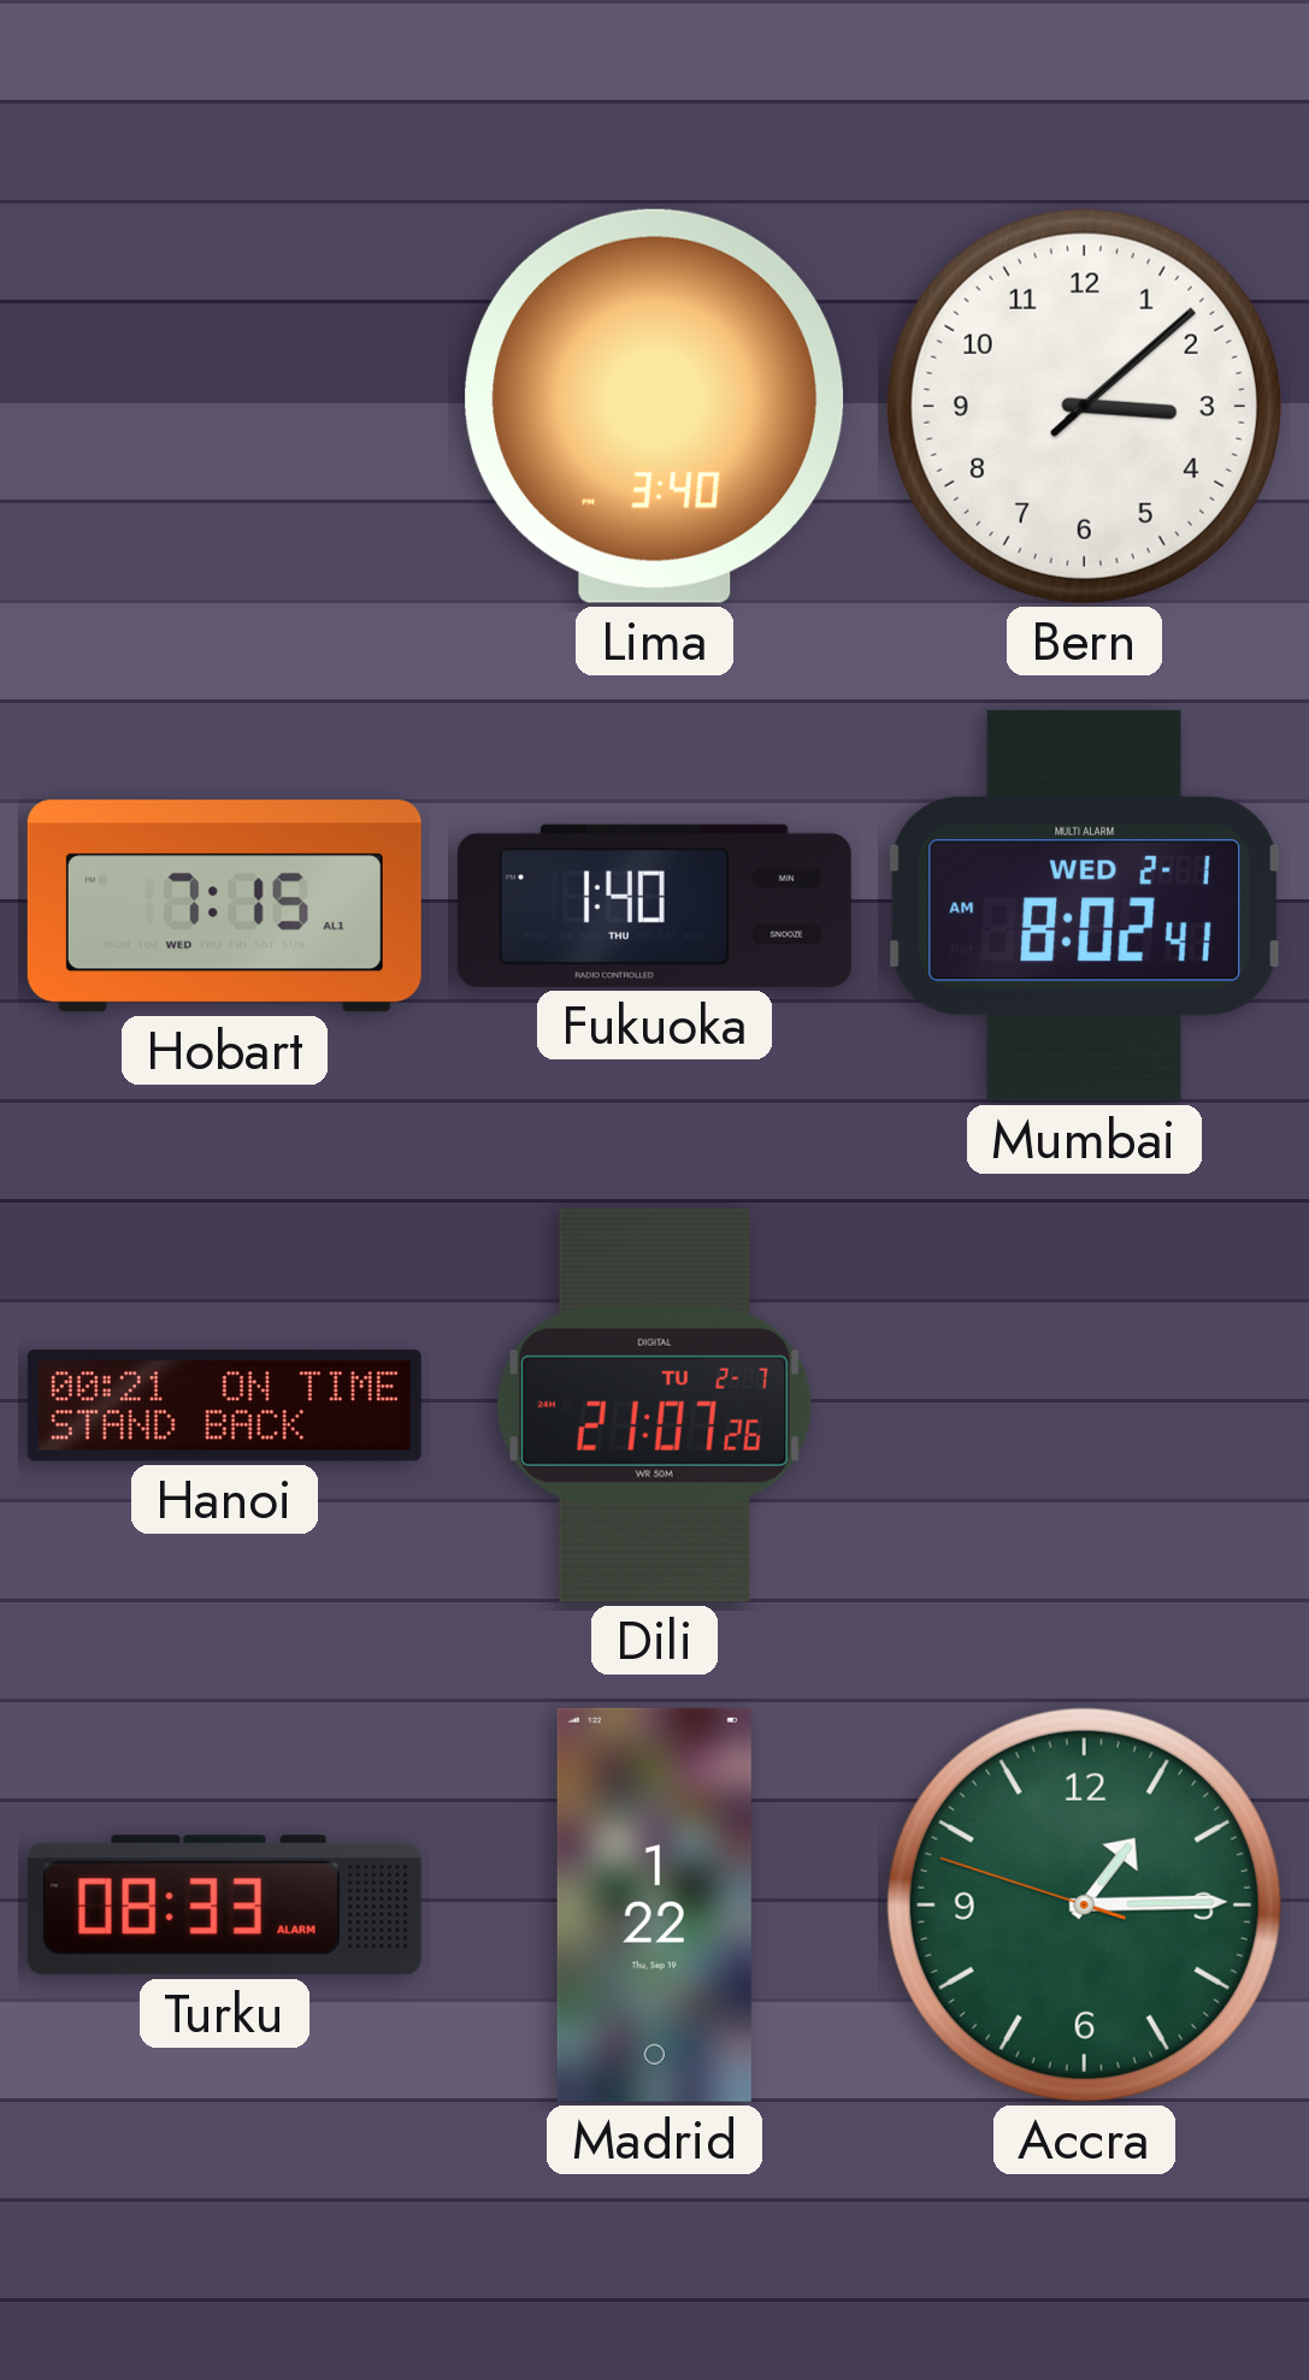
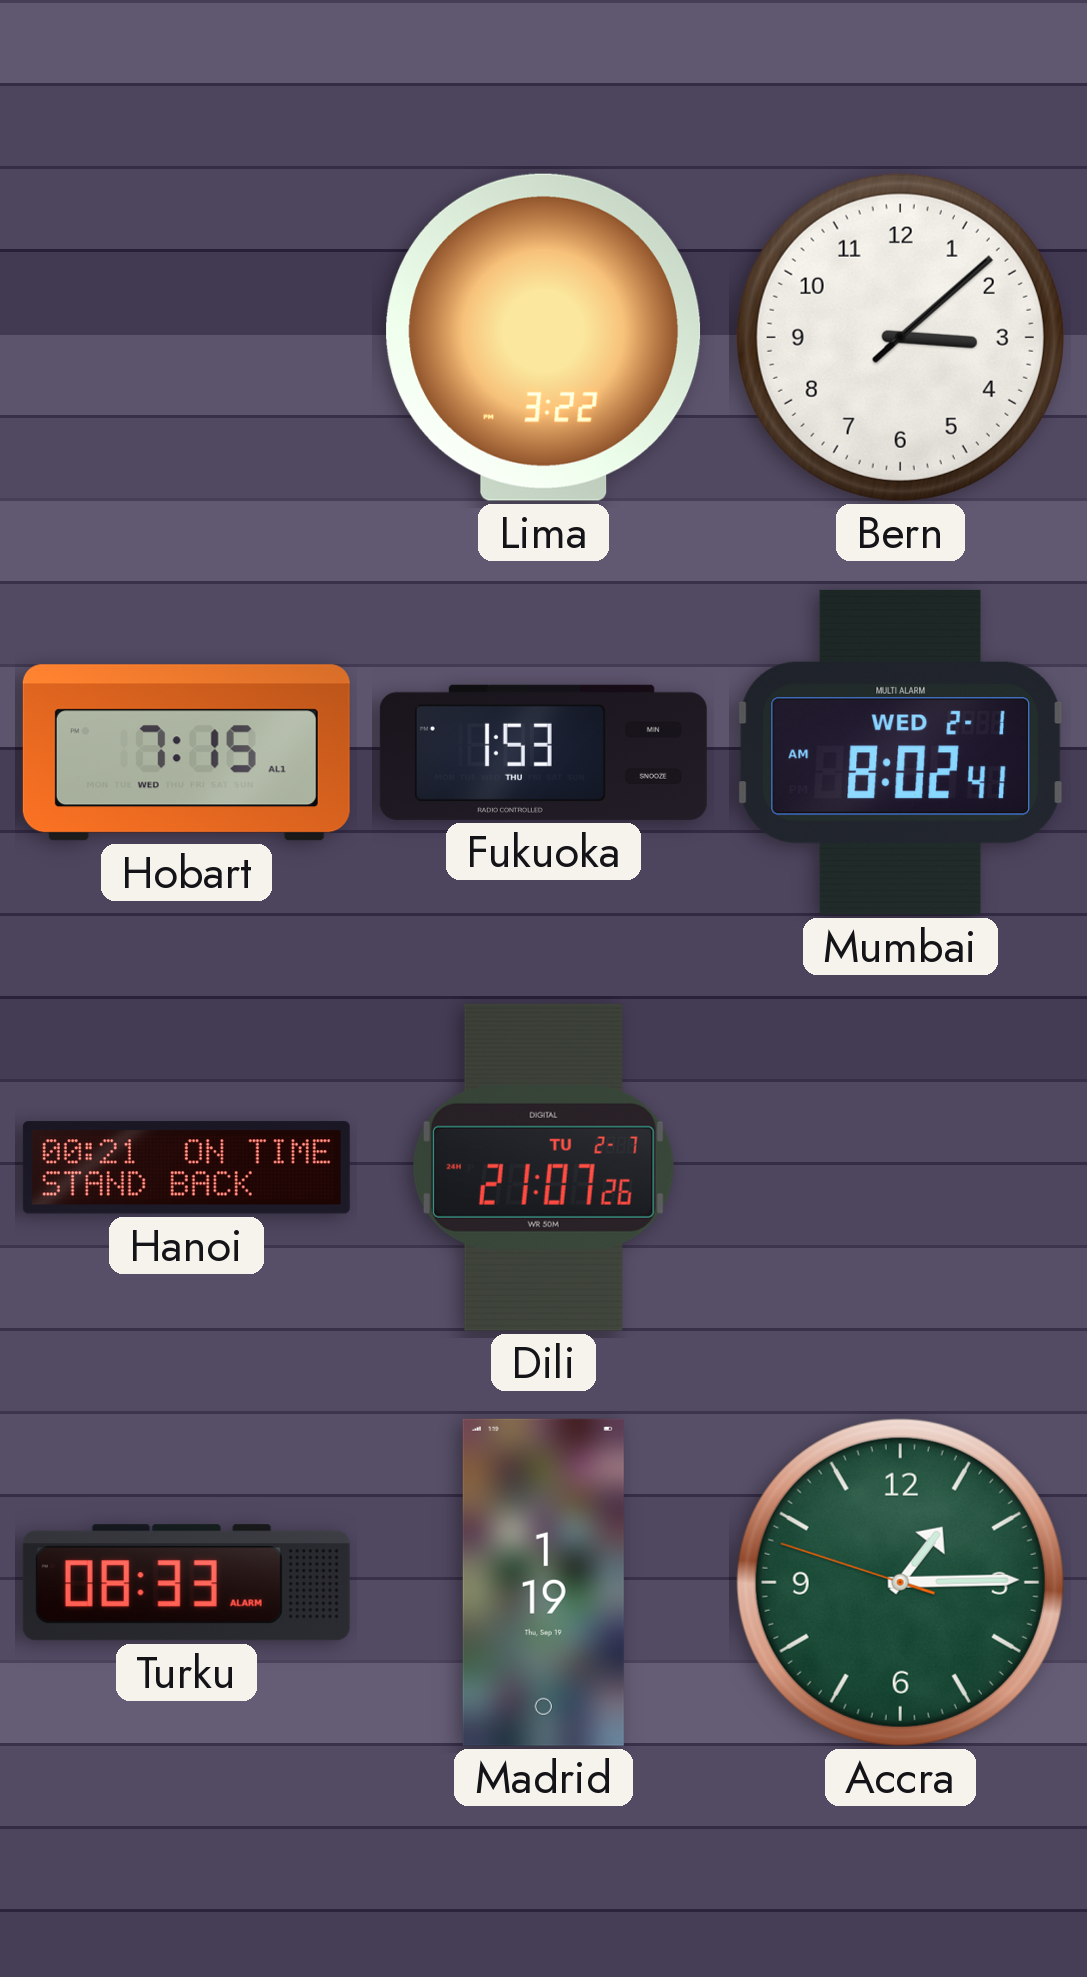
Lima: 3:40 -> 3:22
Fukuoka: 1:40 -> 1:53
Madrid: 1:22 -> 1:19
